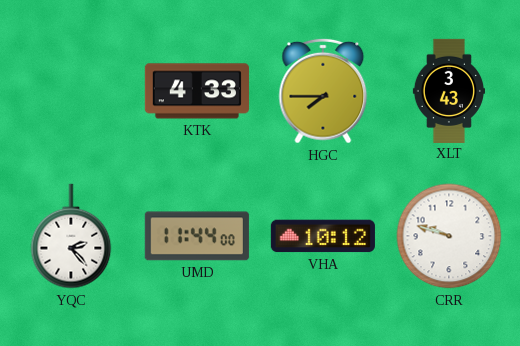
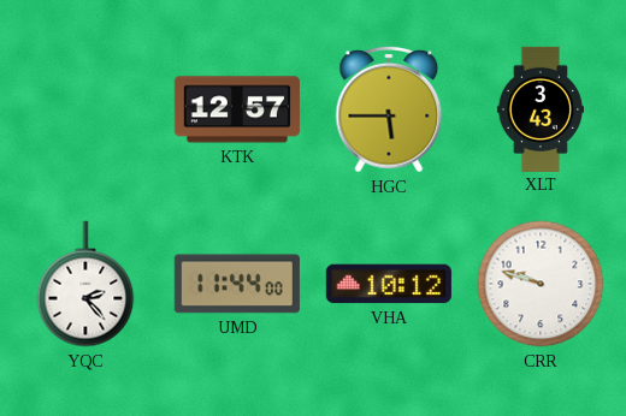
KTK: 4:33 -> 12:57
HGC: 7:45 -> 5:45
